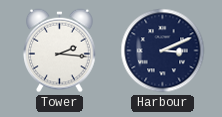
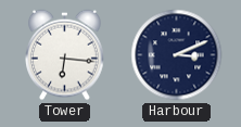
Tower: 2:16 -> 6:16
